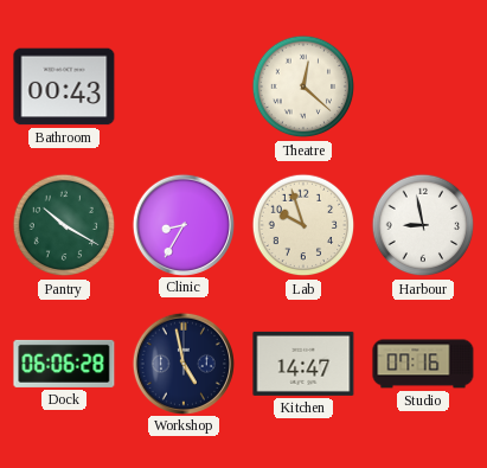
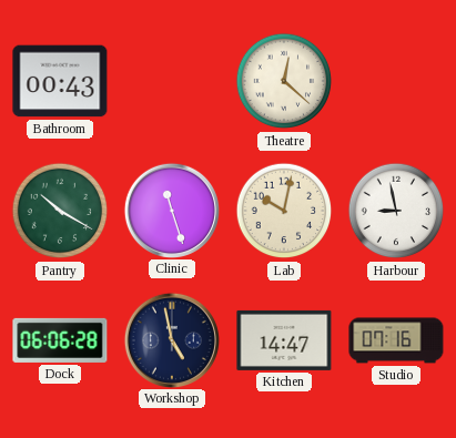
Clinic: 8:35 -> 11:27
Lab: 9:57 -> 10:02
